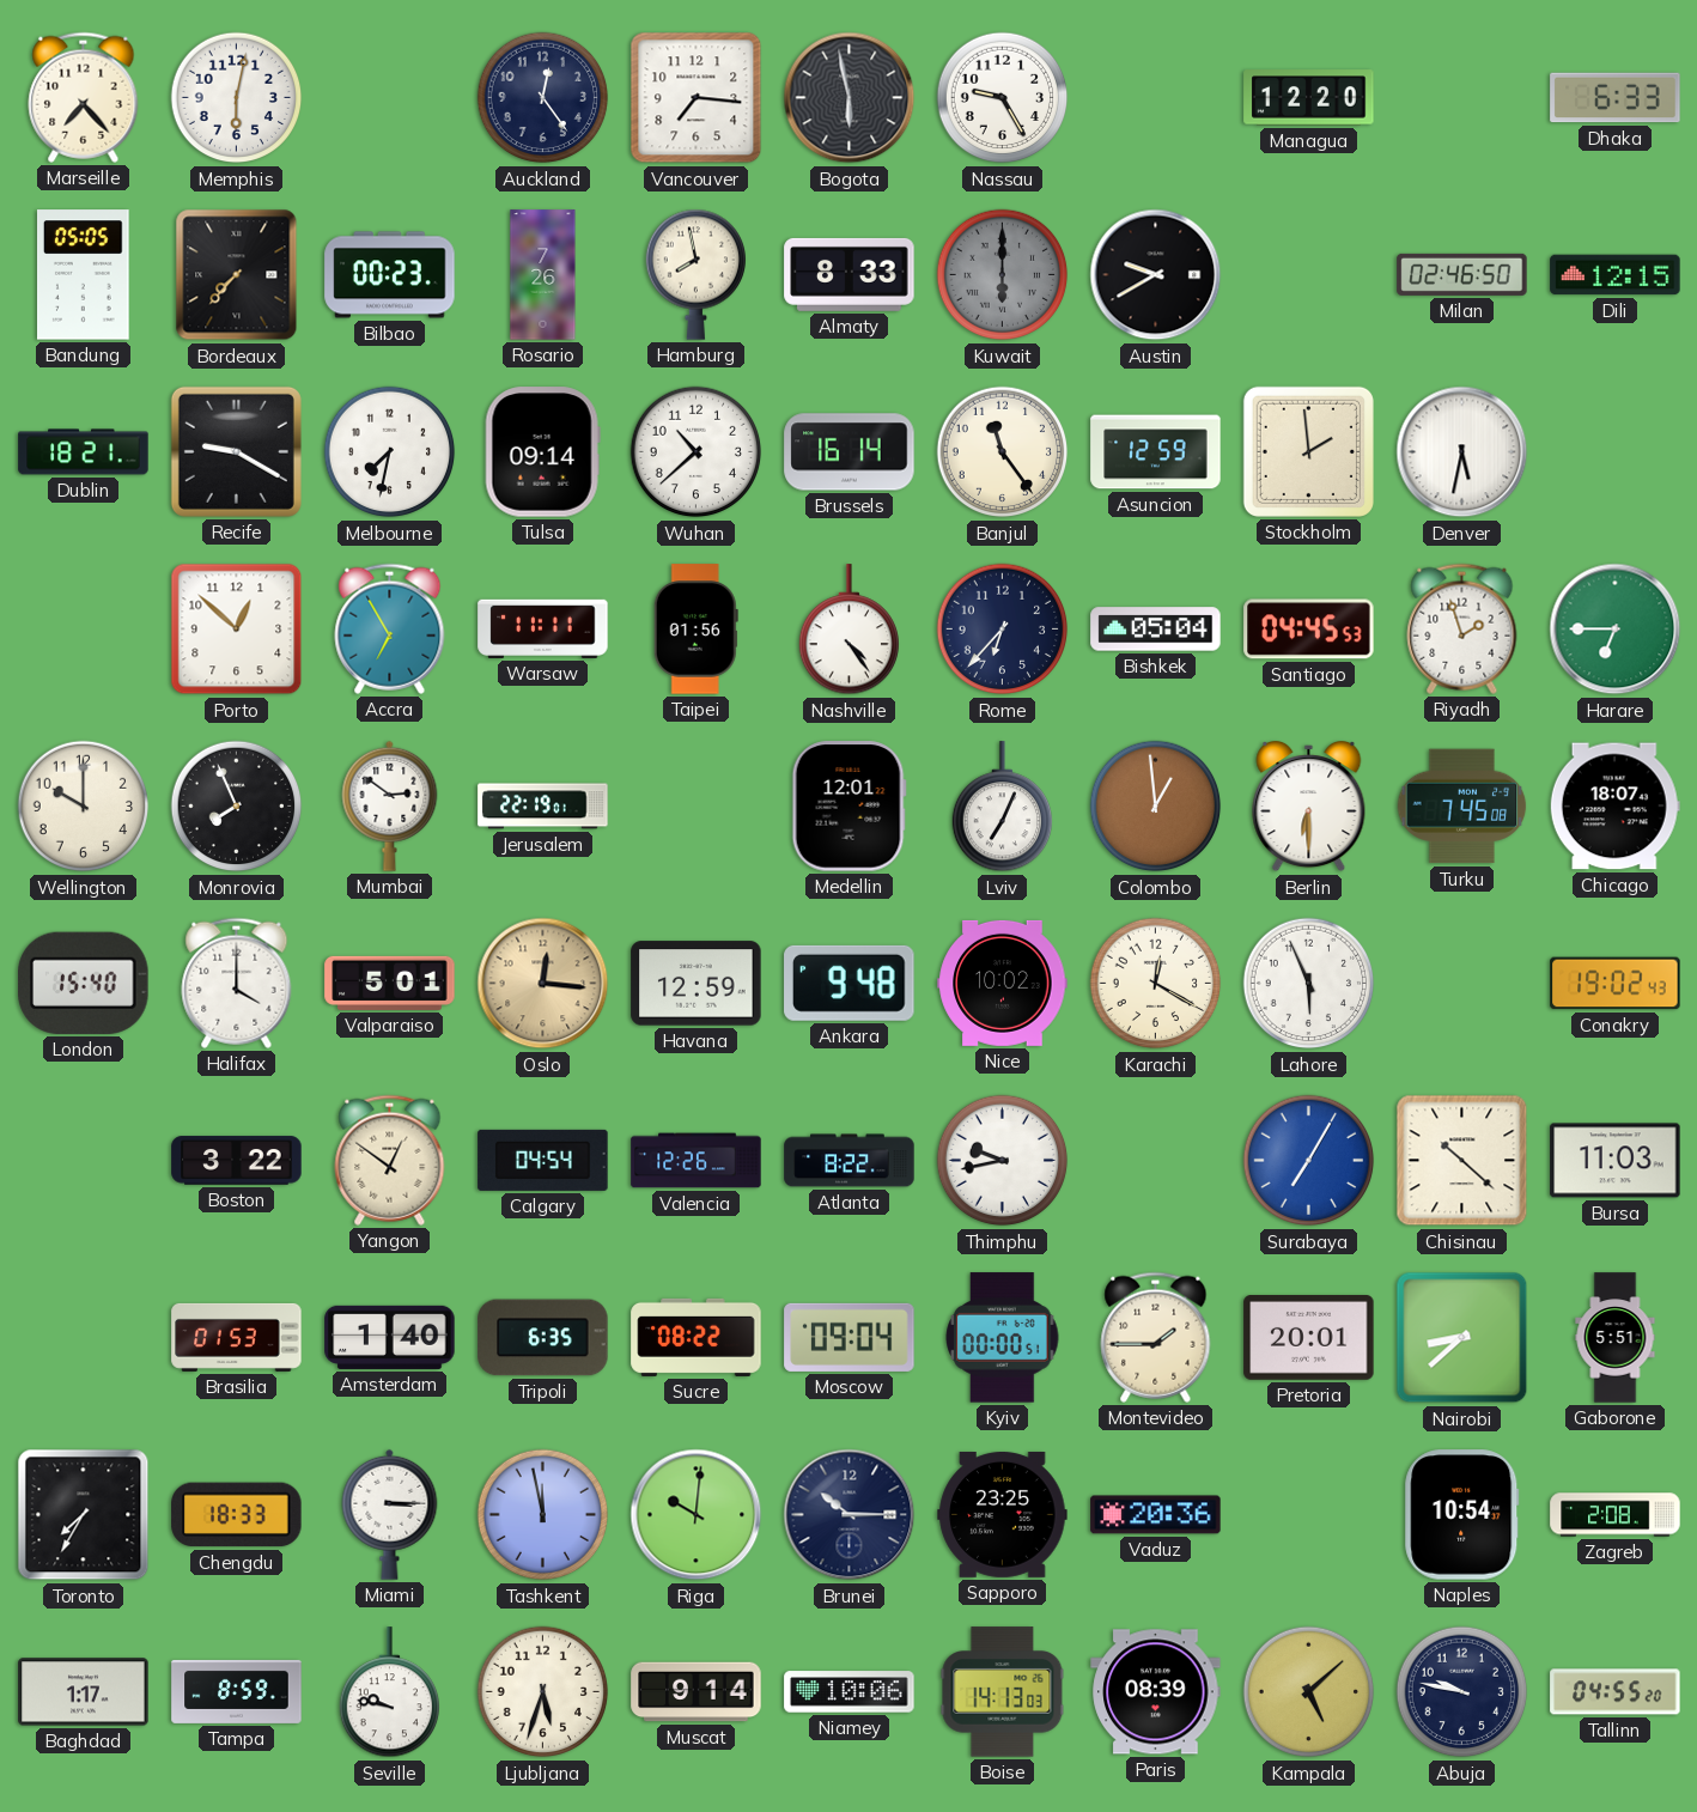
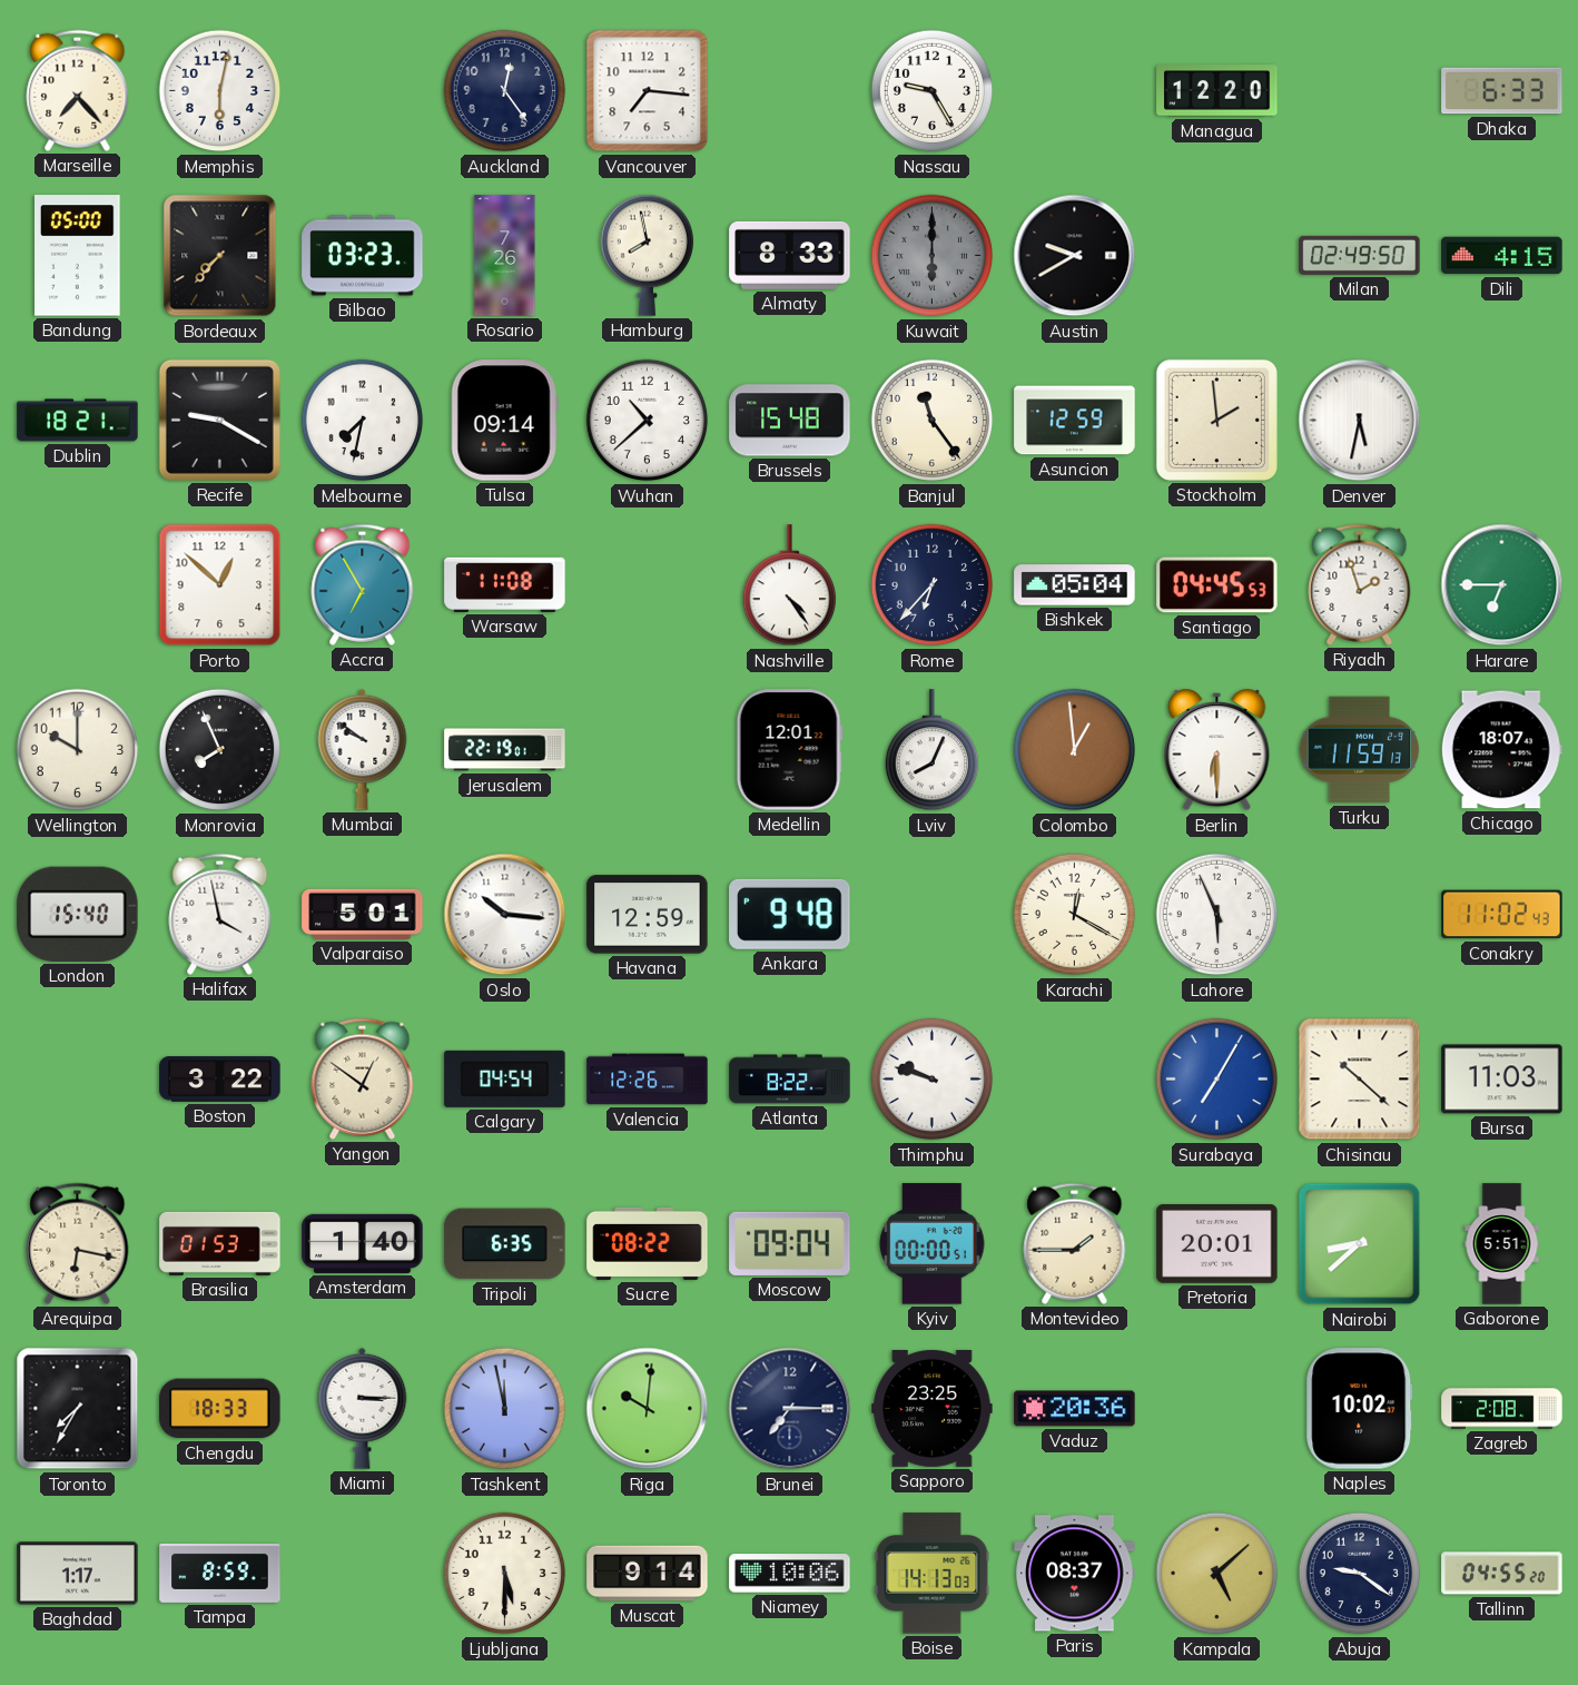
Bogota: 5:58 -> none
Bandung: 05:05 -> 05:00
Bilbao: 00:23 -> 03:23
Milan: 02:46 -> 02:49
Dili: 12:15 -> 4:15
Brussels: 16:14 -> 15:48
Warsaw: 11:11 -> 11:08
Taipei: 01:56 -> none
Mumbai: 2:51 -> 9:51
Lviv: 7:04 -> 8:04
Turku: 7:45 -> 11:59
Halifax: 4:00 -> 3:58
Oslo: 12:16 -> 10:16
Oslo dial: champagne -> white
Nice: 10:02 -> none
Conakry: 19:02 -> 11:02
Thimphu: 9:43 -> 9:48
Arequipa: none -> 6:17
Brunei: 10:15 -> 7:15
Naples: 10:54 -> 10:02
Seville: 9:47 -> none
Ljubljana: 5:33 -> 5:30
Paris: 08:39 -> 08:37
Abuja: 9:47 -> 9:21
